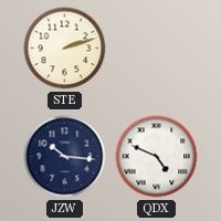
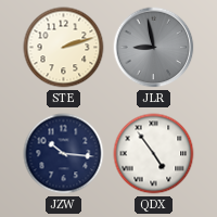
JLR: none -> 8:58
QDX: 4:49 -> 4:54
